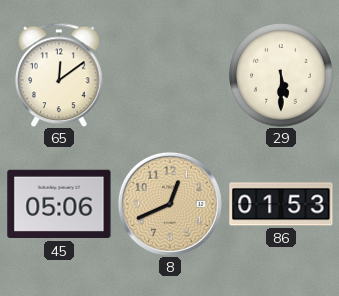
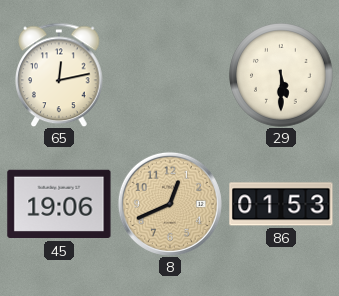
65: 12:09 -> 12:13
45: 05:06 -> 19:06
